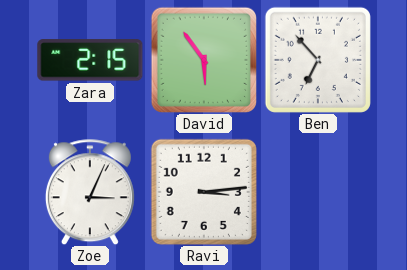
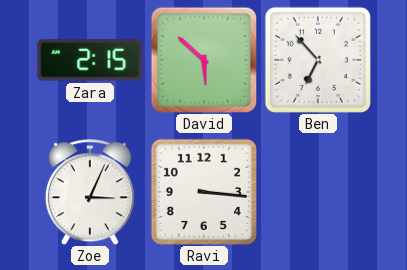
David: 5:54 -> 5:52
Ravi: 3:14 -> 3:16
